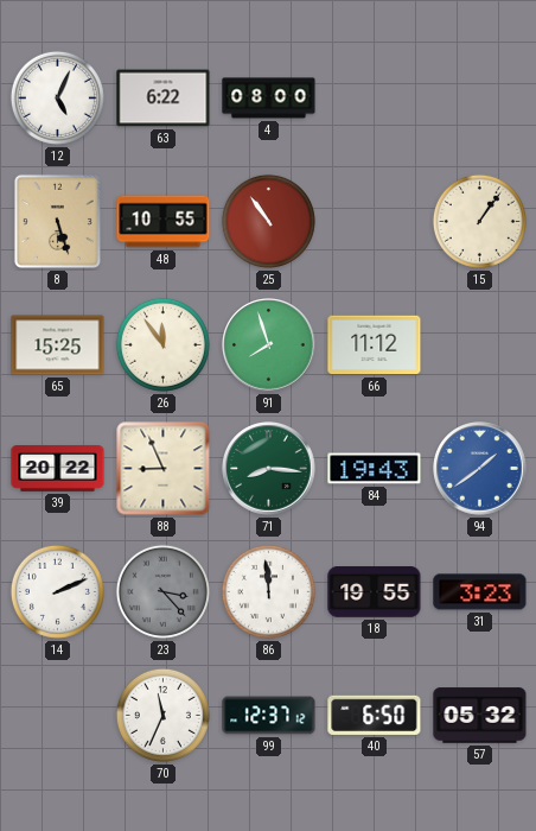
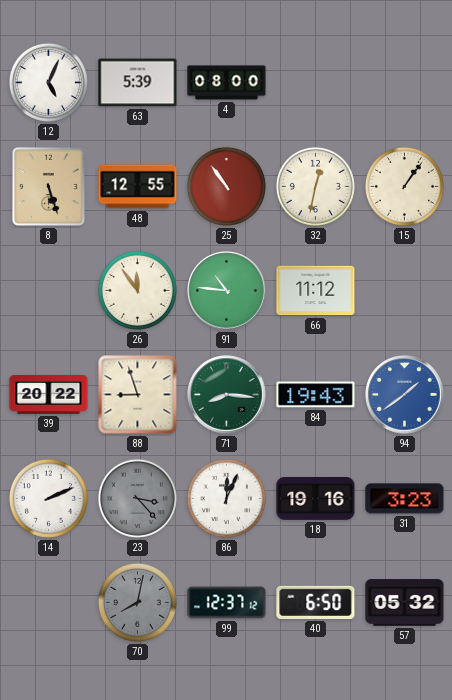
63: 6:22 -> 5:39
48: 10:55 -> 12:55
32: none -> 12:32
65: 15:25 -> none
91: 7:57 -> 10:46
88: 8:56 -> 8:57
86: 11:59 -> 12:04
18: 19:55 -> 19:16
70: 11:34 -> 8:02
70 dial: white -> grey
